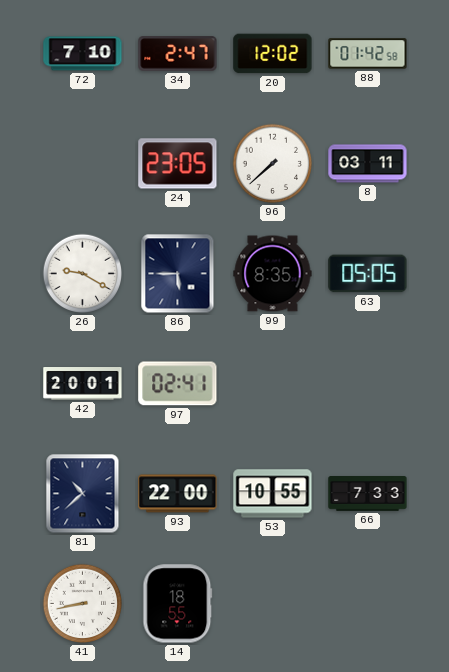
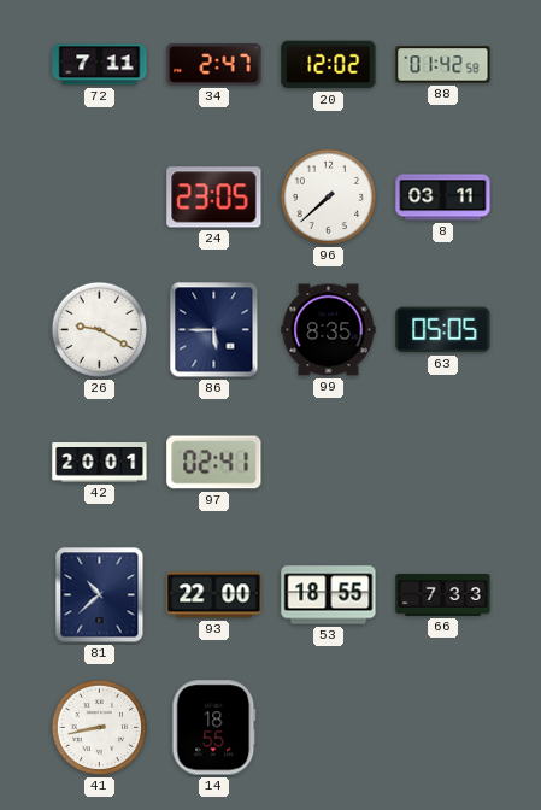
72: 7:10 -> 7:11
53: 10:55 -> 18:55
